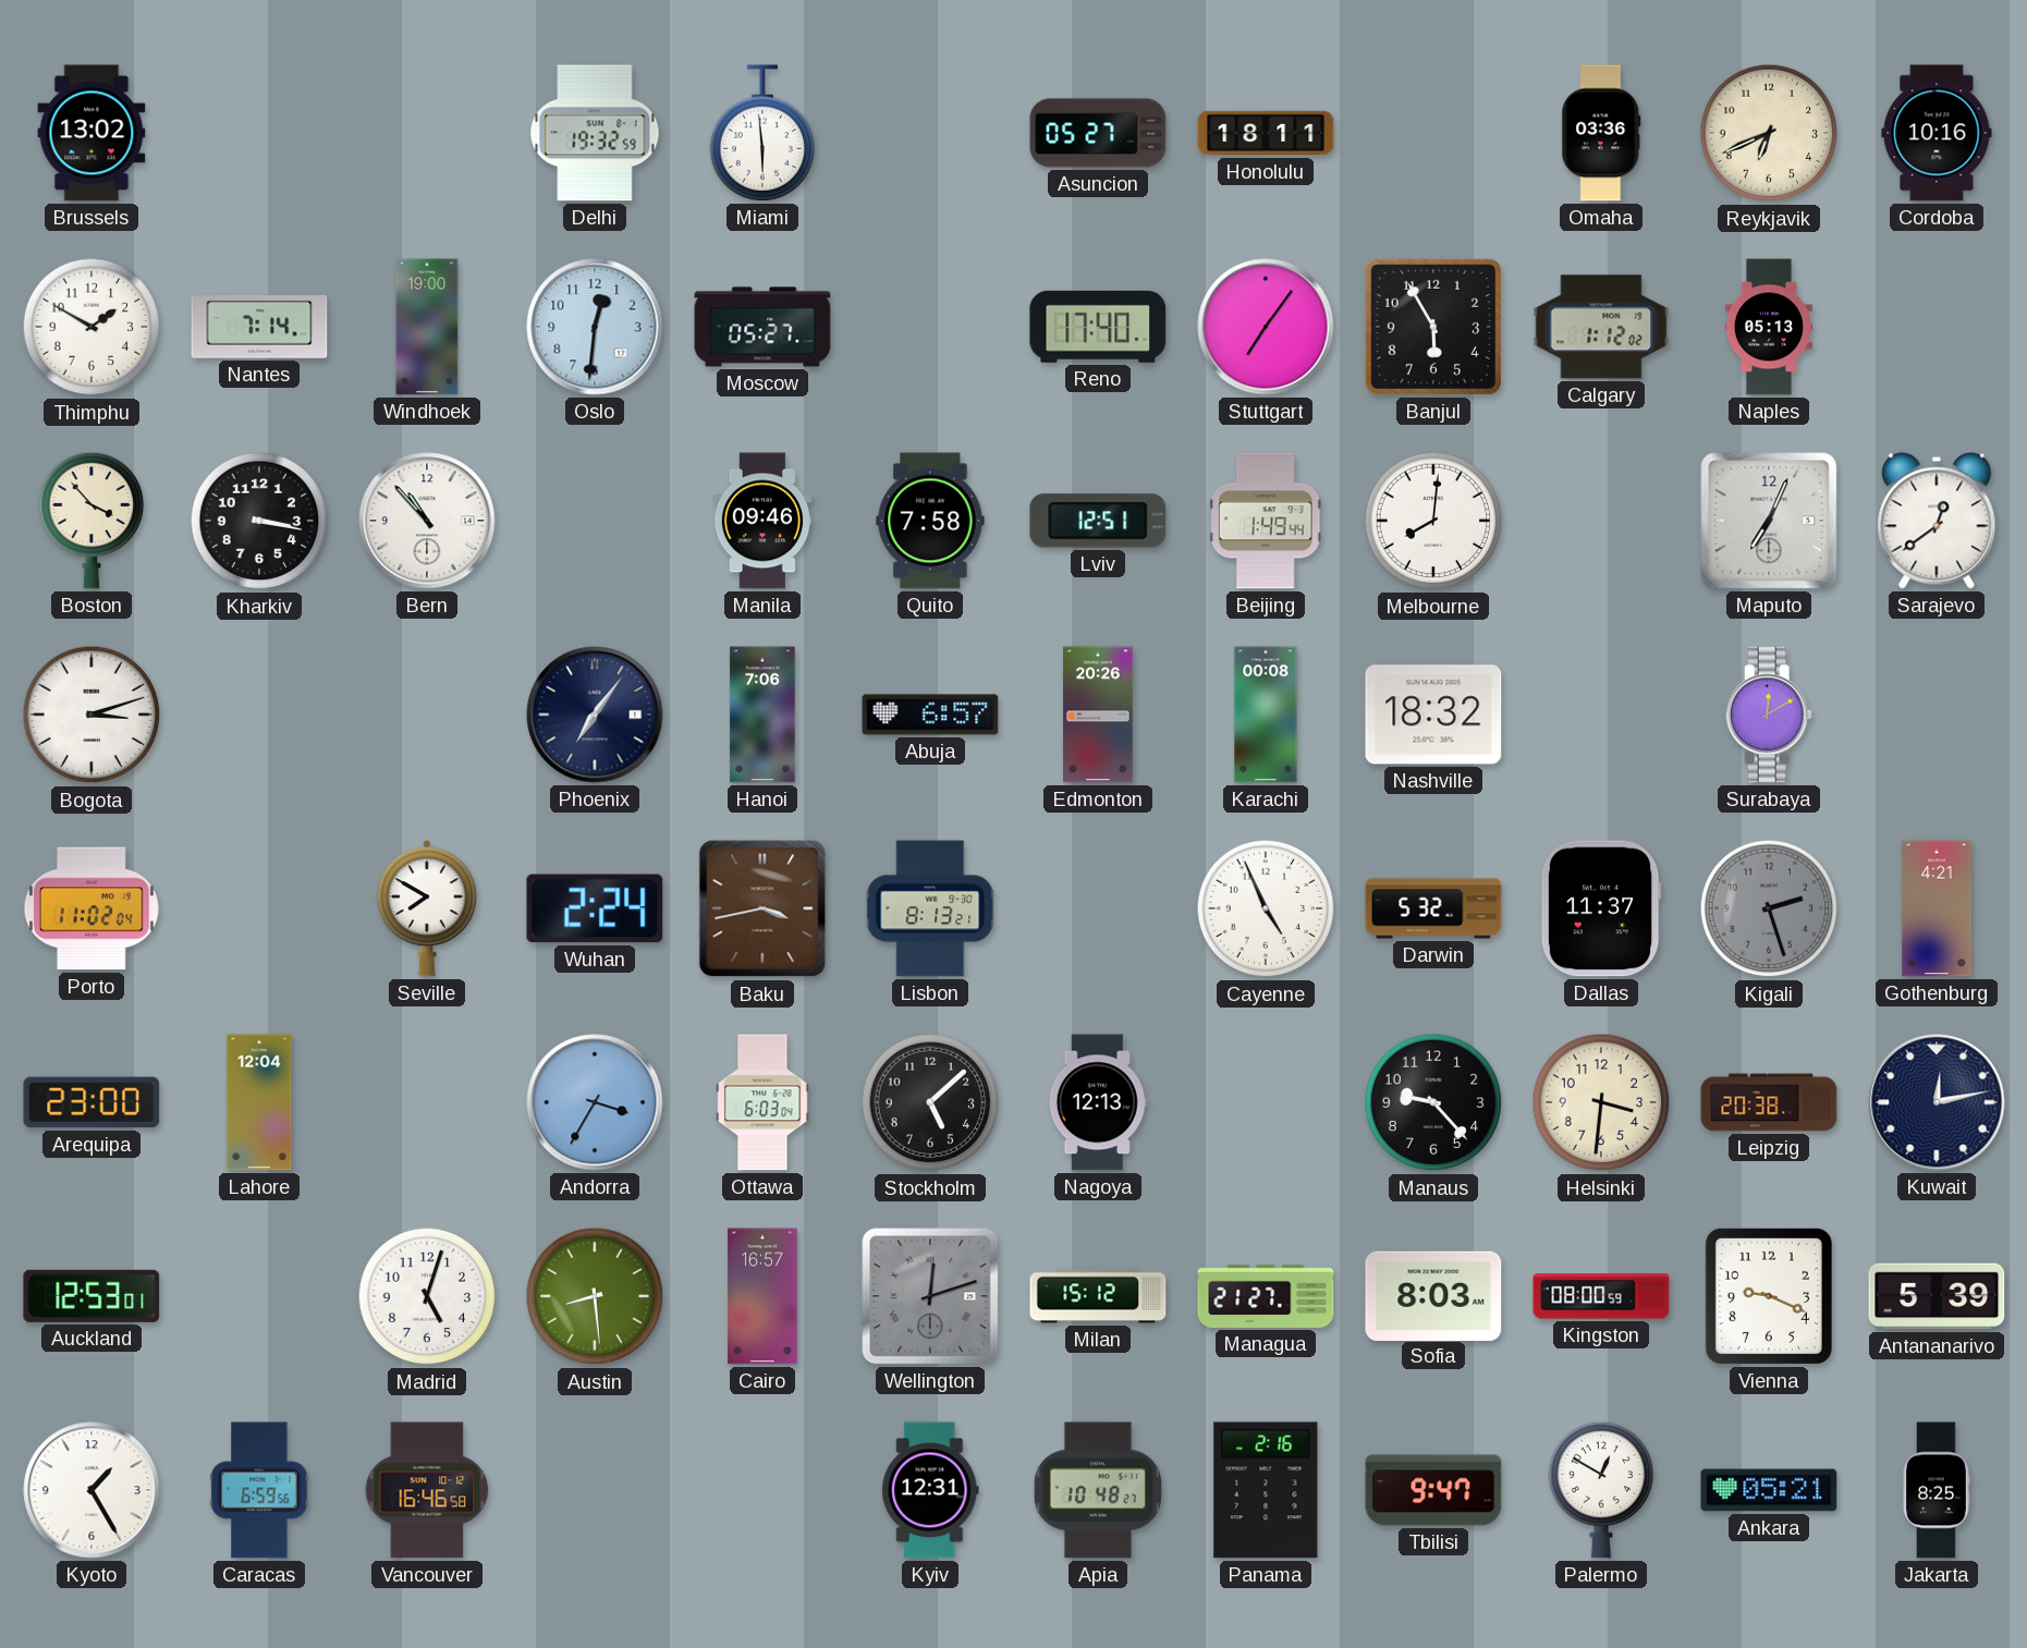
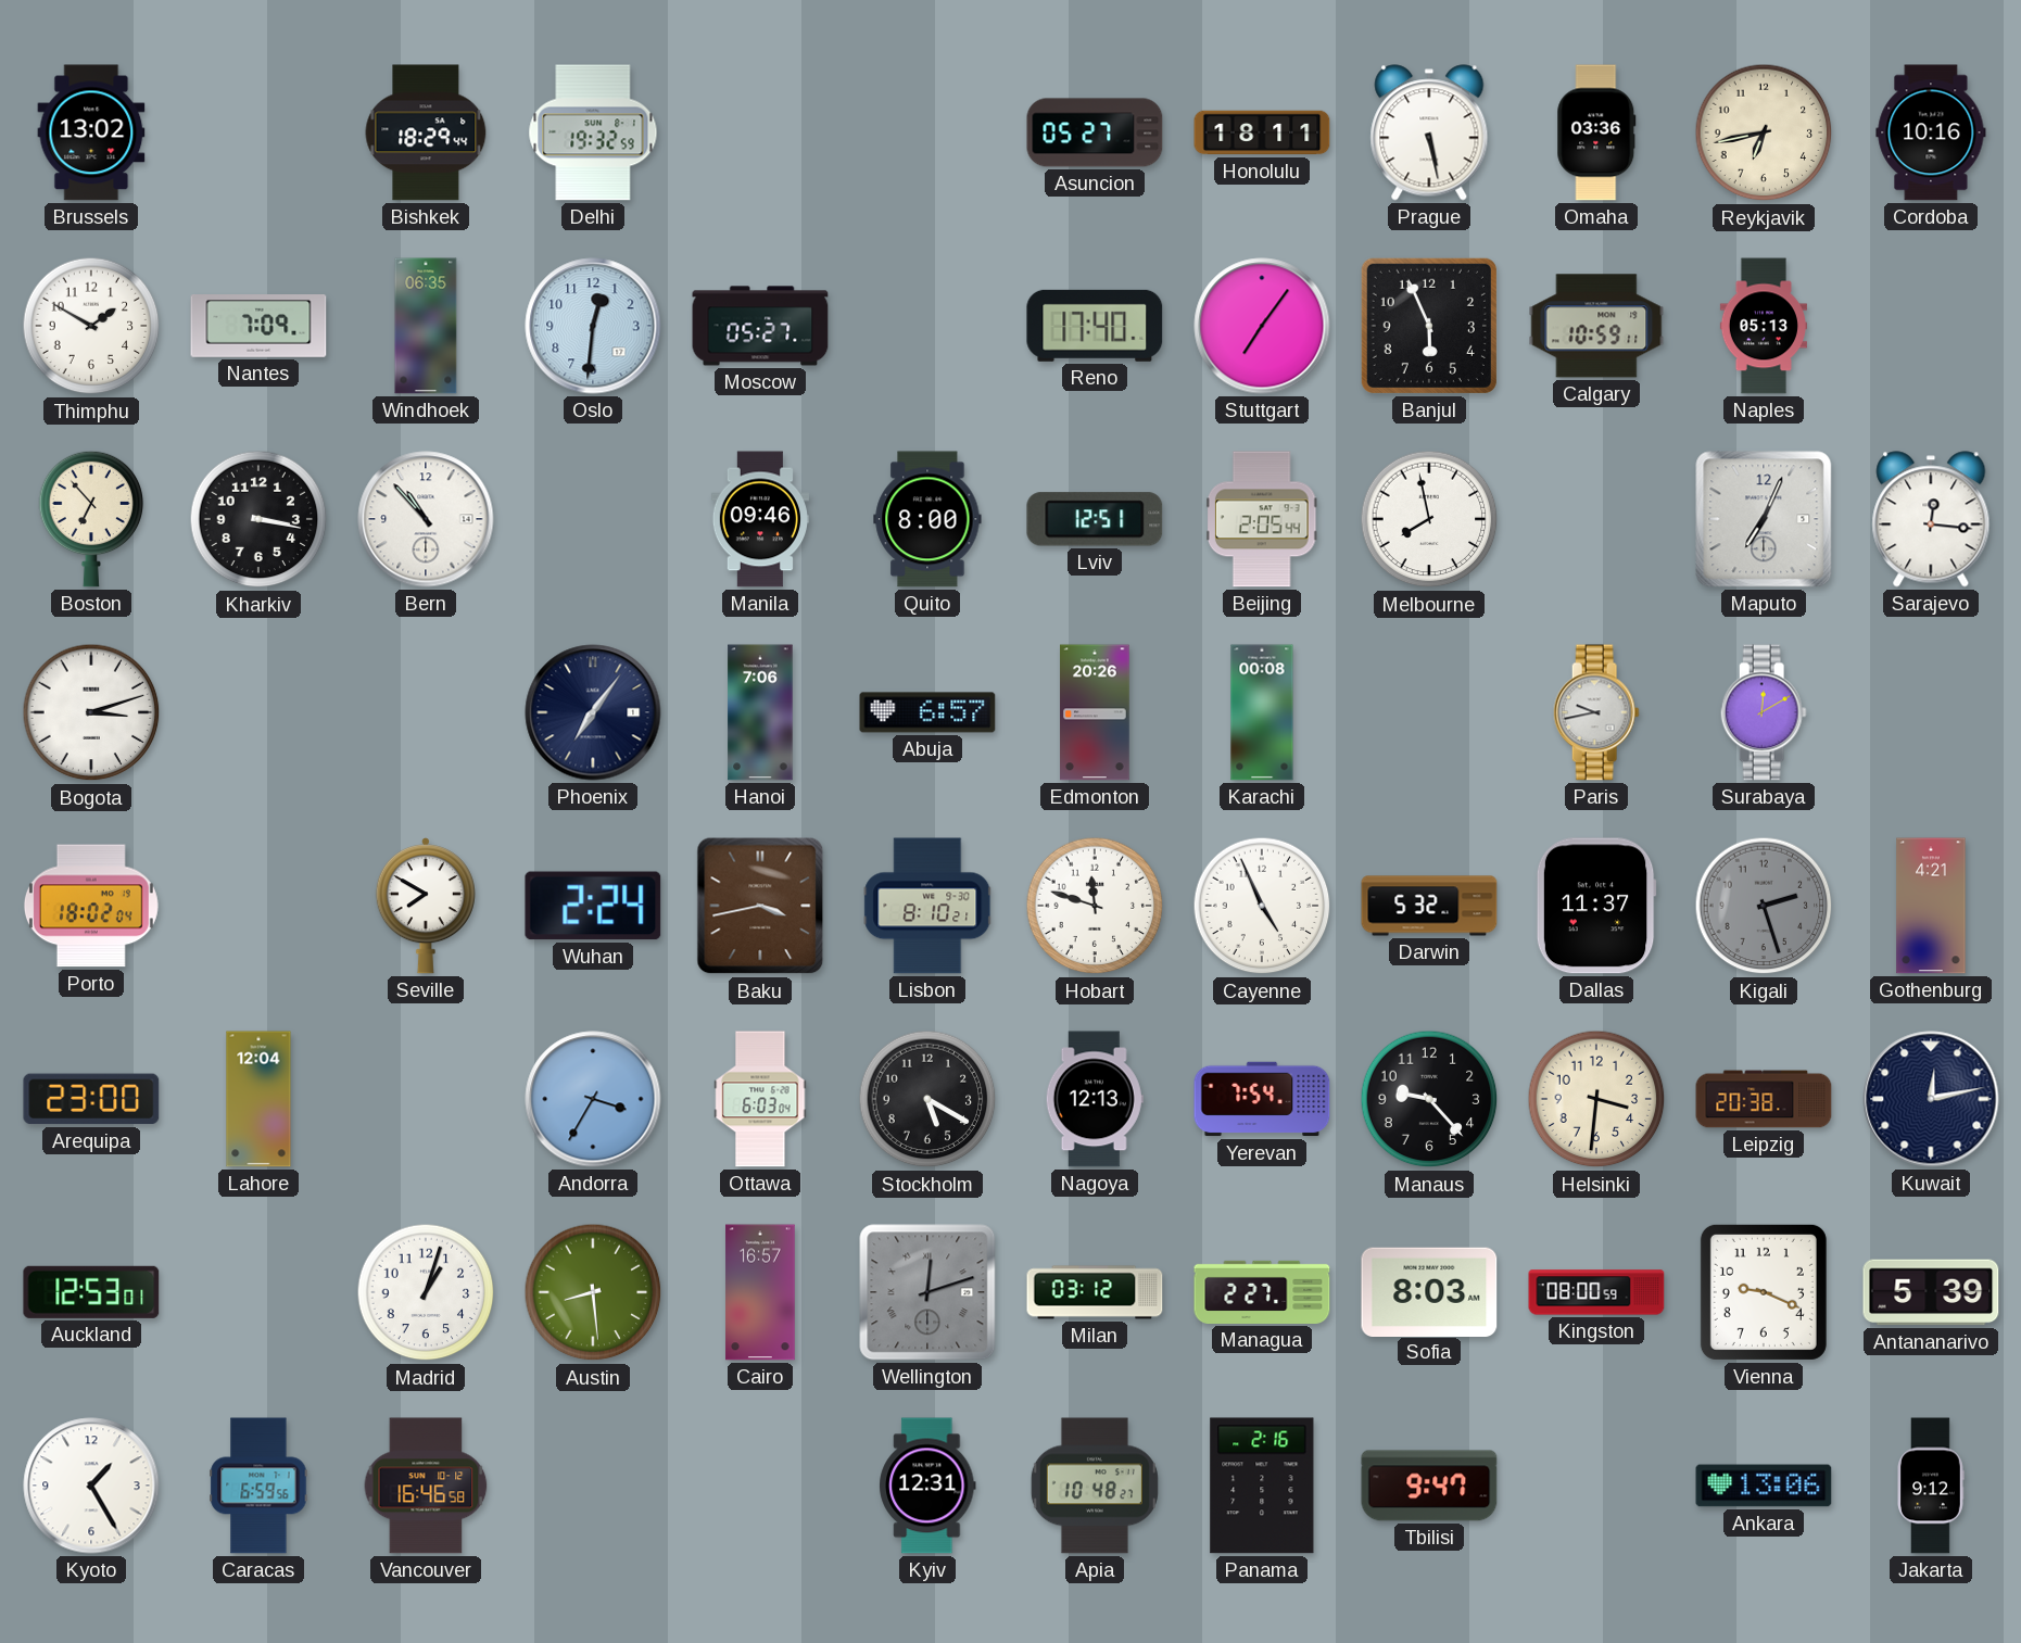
Bishkek: none -> 18:29
Miami: 5:59 -> none
Prague: none -> 5:28
Reykjavik: 6:41 -> 6:43
Nantes: 7:14 -> 7:09
Windhoek: 19:00 -> 06:35
Banjul: 5:55 -> 5:56
Calgary: 1:12 -> 10:59
Boston: 3:53 -> 6:53
Quito: 7:58 -> 8:00
Beijing: 1:49 -> 2:05
Melbourne: 8:01 -> 7:58
Sarajevo: 12:39 -> 12:16
Nashville: 18:32 -> none
Paris: none -> 9:43
Porto: 11:02 -> 18:02
Lisbon: 8:13 -> 8:10
Hobart: none -> 11:48
Stockholm: 5:08 -> 5:20
Yerevan: none -> 7:54
Madrid: 5:03 -> 1:03
Milan: 15:12 -> 03:12
Managua: 21:27 -> 2:27
Palermo: 12:50 -> none
Ankara: 05:21 -> 13:06
Jakarta: 8:25 -> 9:12
